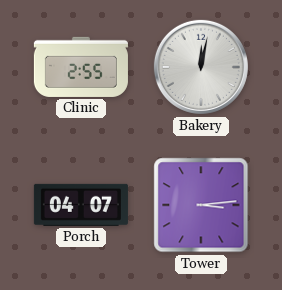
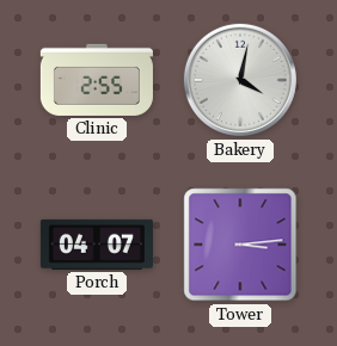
Bakery: 12:02 -> 4:02
